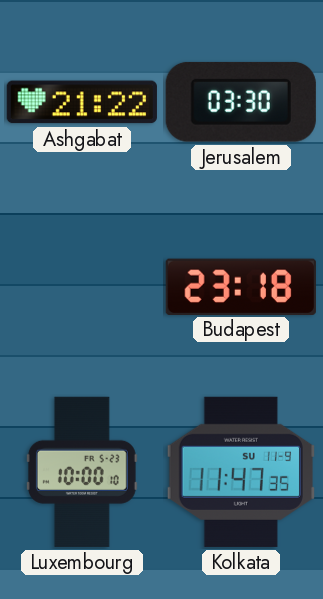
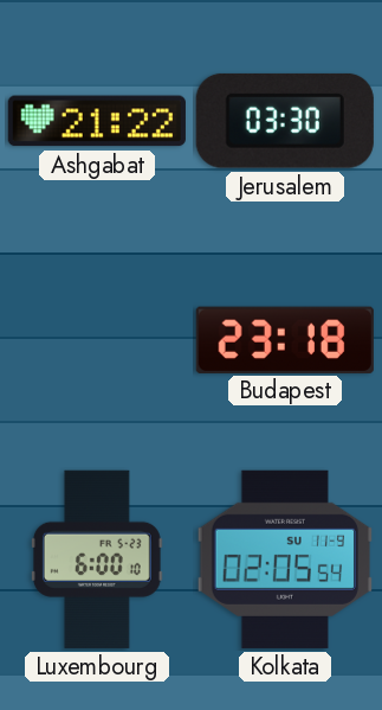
Luxembourg: 10:00 -> 6:00
Kolkata: 11:47 -> 02:05
